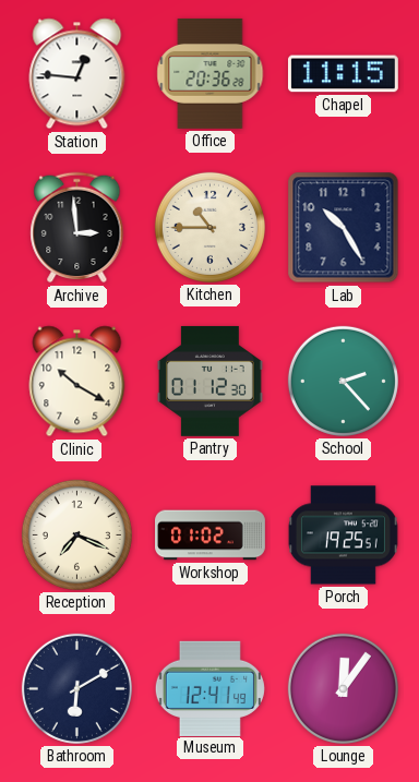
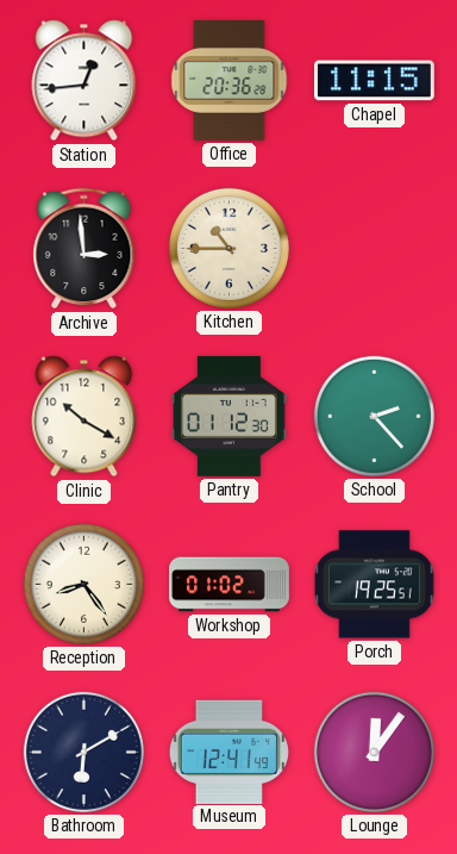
Station: 12:46 -> 12:44
Lab: 10:25 -> none
Reception: 7:19 -> 8:24
